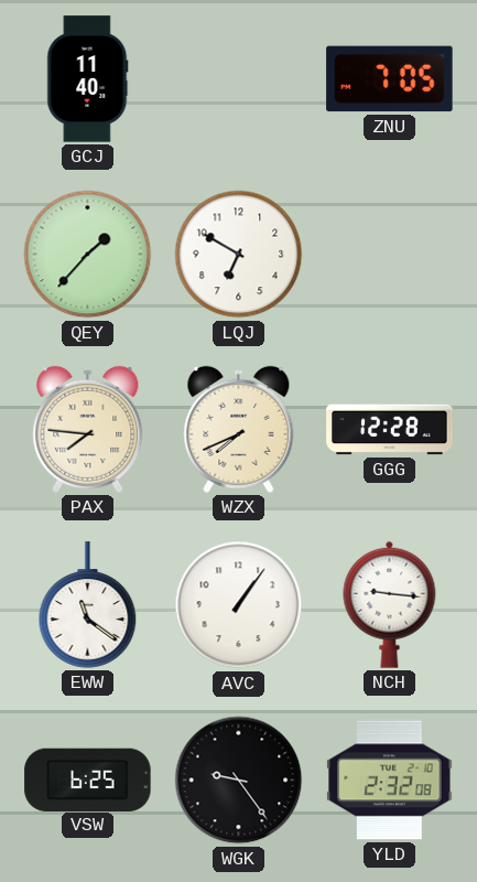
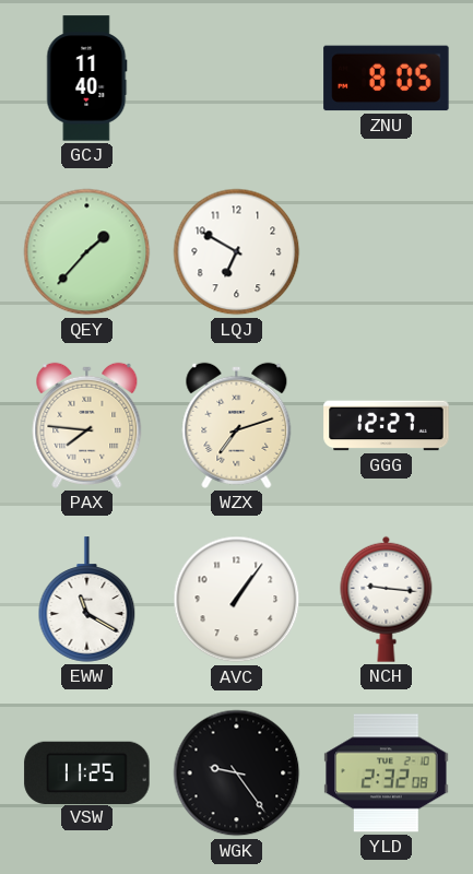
ZNU: 7:05 -> 8:05
WZX: 7:41 -> 7:12
GGG: 12:28 -> 12:27
EWW: 11:21 -> 11:20
VSW: 6:25 -> 11:25
